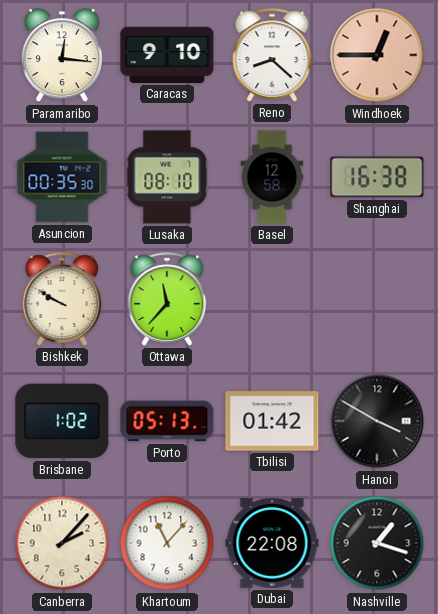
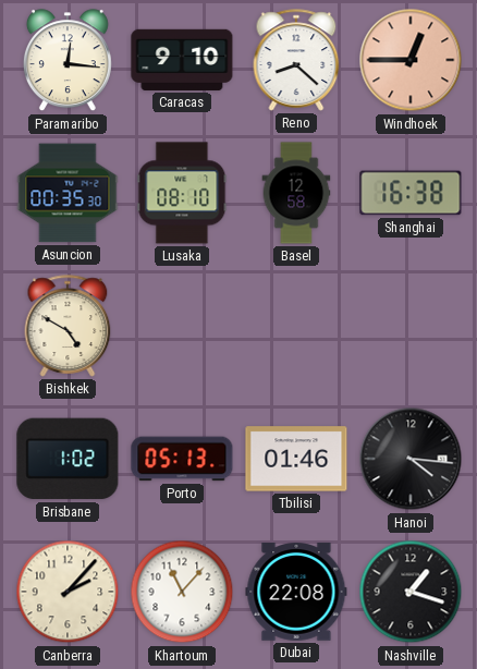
Bishkek: 9:50 -> 4:50
Ottawa: 11:37 -> none
Tbilisi: 01:42 -> 01:46
Hanoi: 3:50 -> 4:16
